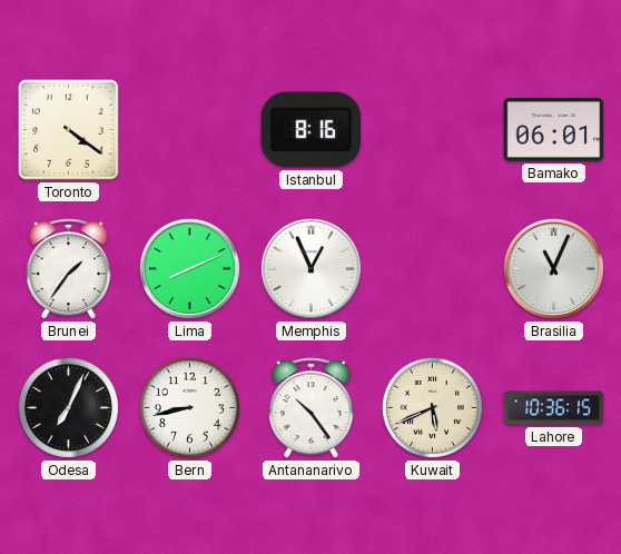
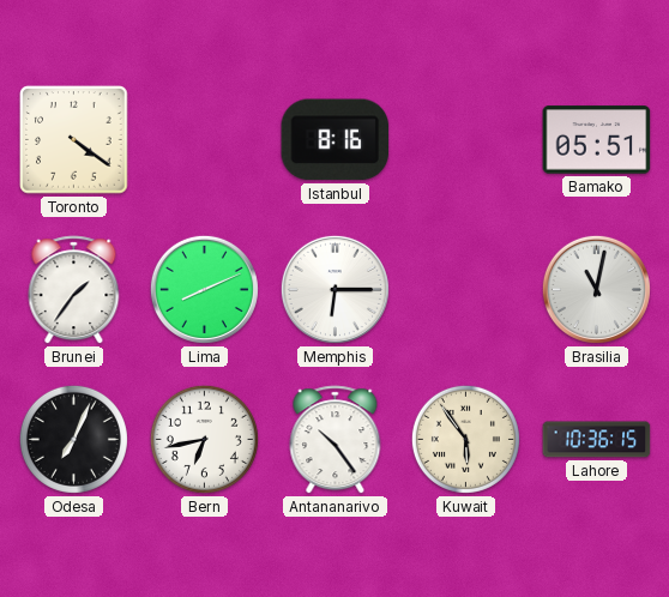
Bamako: 06:01 -> 05:51
Memphis: 12:56 -> 6:15
Brasilia: 11:04 -> 11:02
Bern: 8:43 -> 6:43
Kuwait: 5:41 -> 5:54
